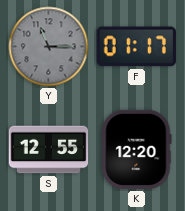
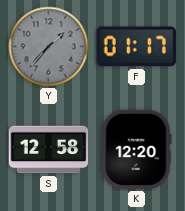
Y: 11:15 -> 1:37
S: 12:55 -> 12:58
